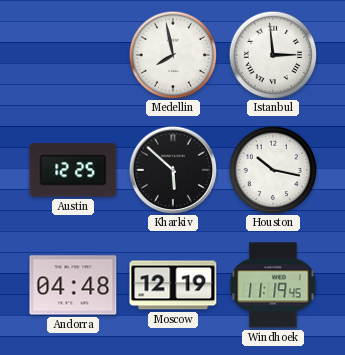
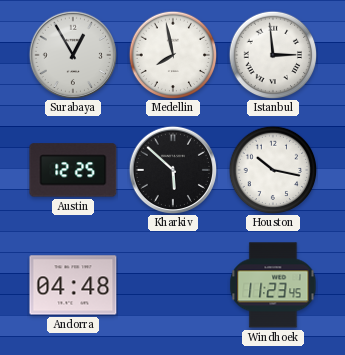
Surabaya: none -> 12:55
Moscow: 12:19 -> none
Windhoek: 11:19 -> 11:23
